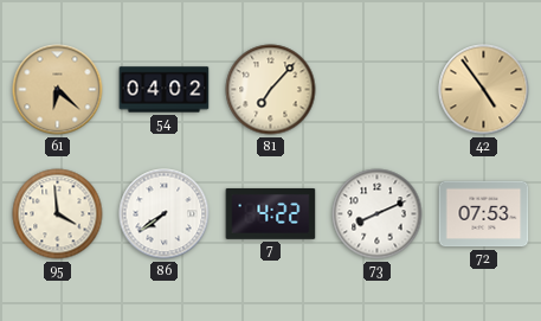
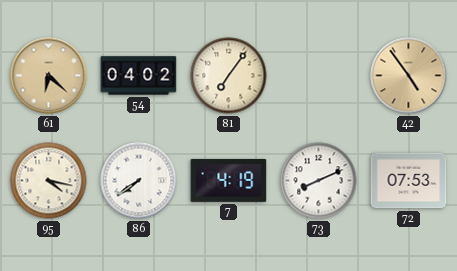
81: 7:07 -> 7:06
95: 3:59 -> 4:17
7: 4:22 -> 4:19
